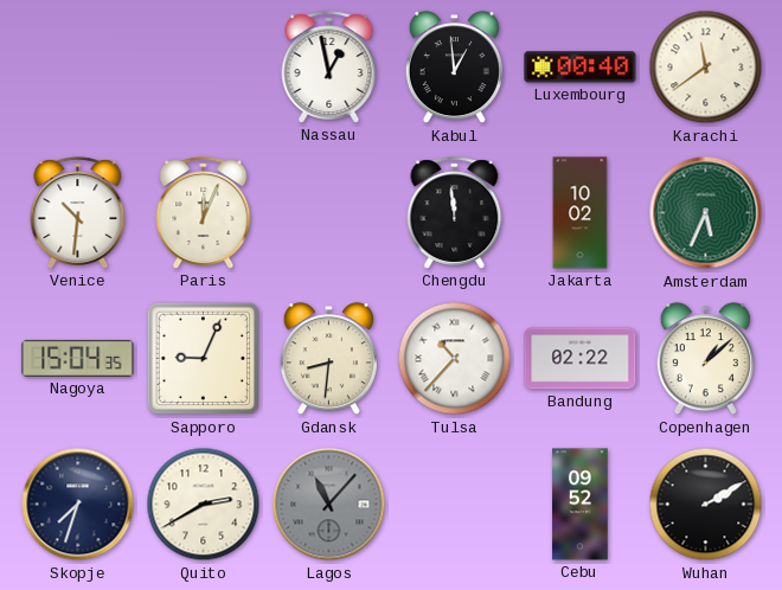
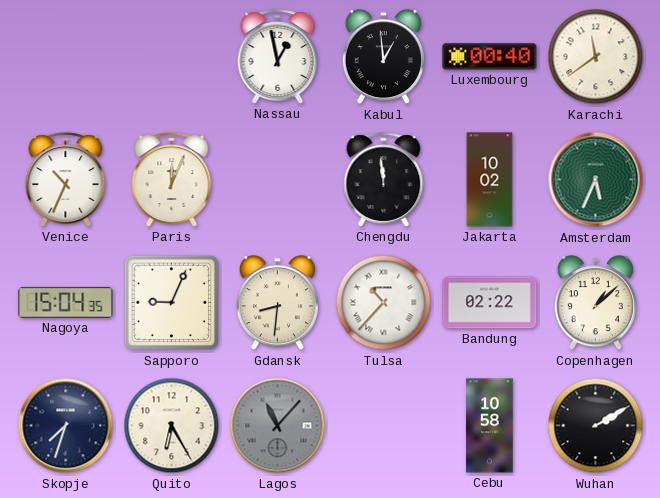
Venice: 10:31 -> 10:34
Quito: 2:40 -> 6:25
Cebu: 09:52 -> 10:58
